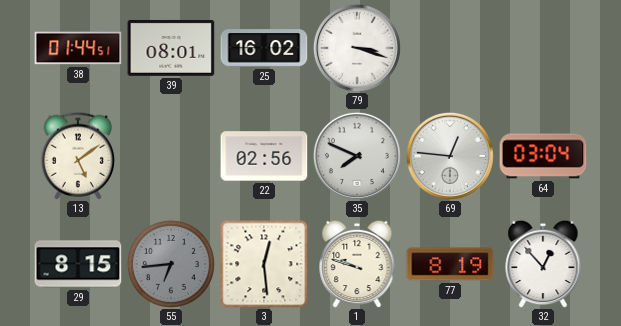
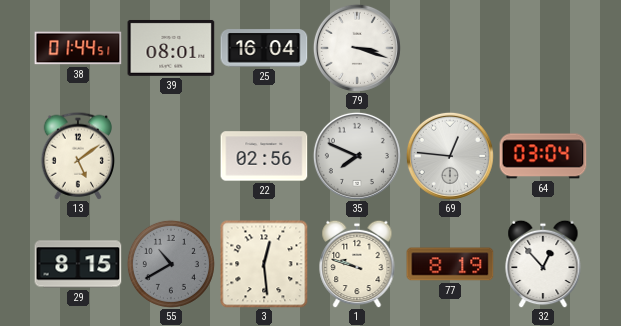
25: 16:02 -> 16:04
55: 6:44 -> 10:40
